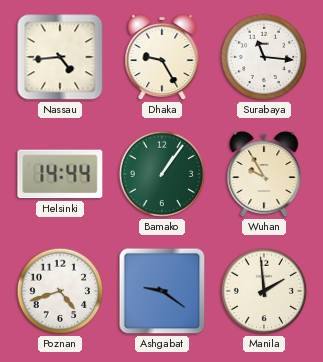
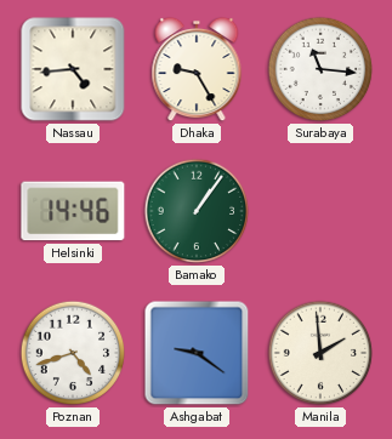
Helsinki: 14:44 -> 14:46
Wuhan: 9:55 -> none
